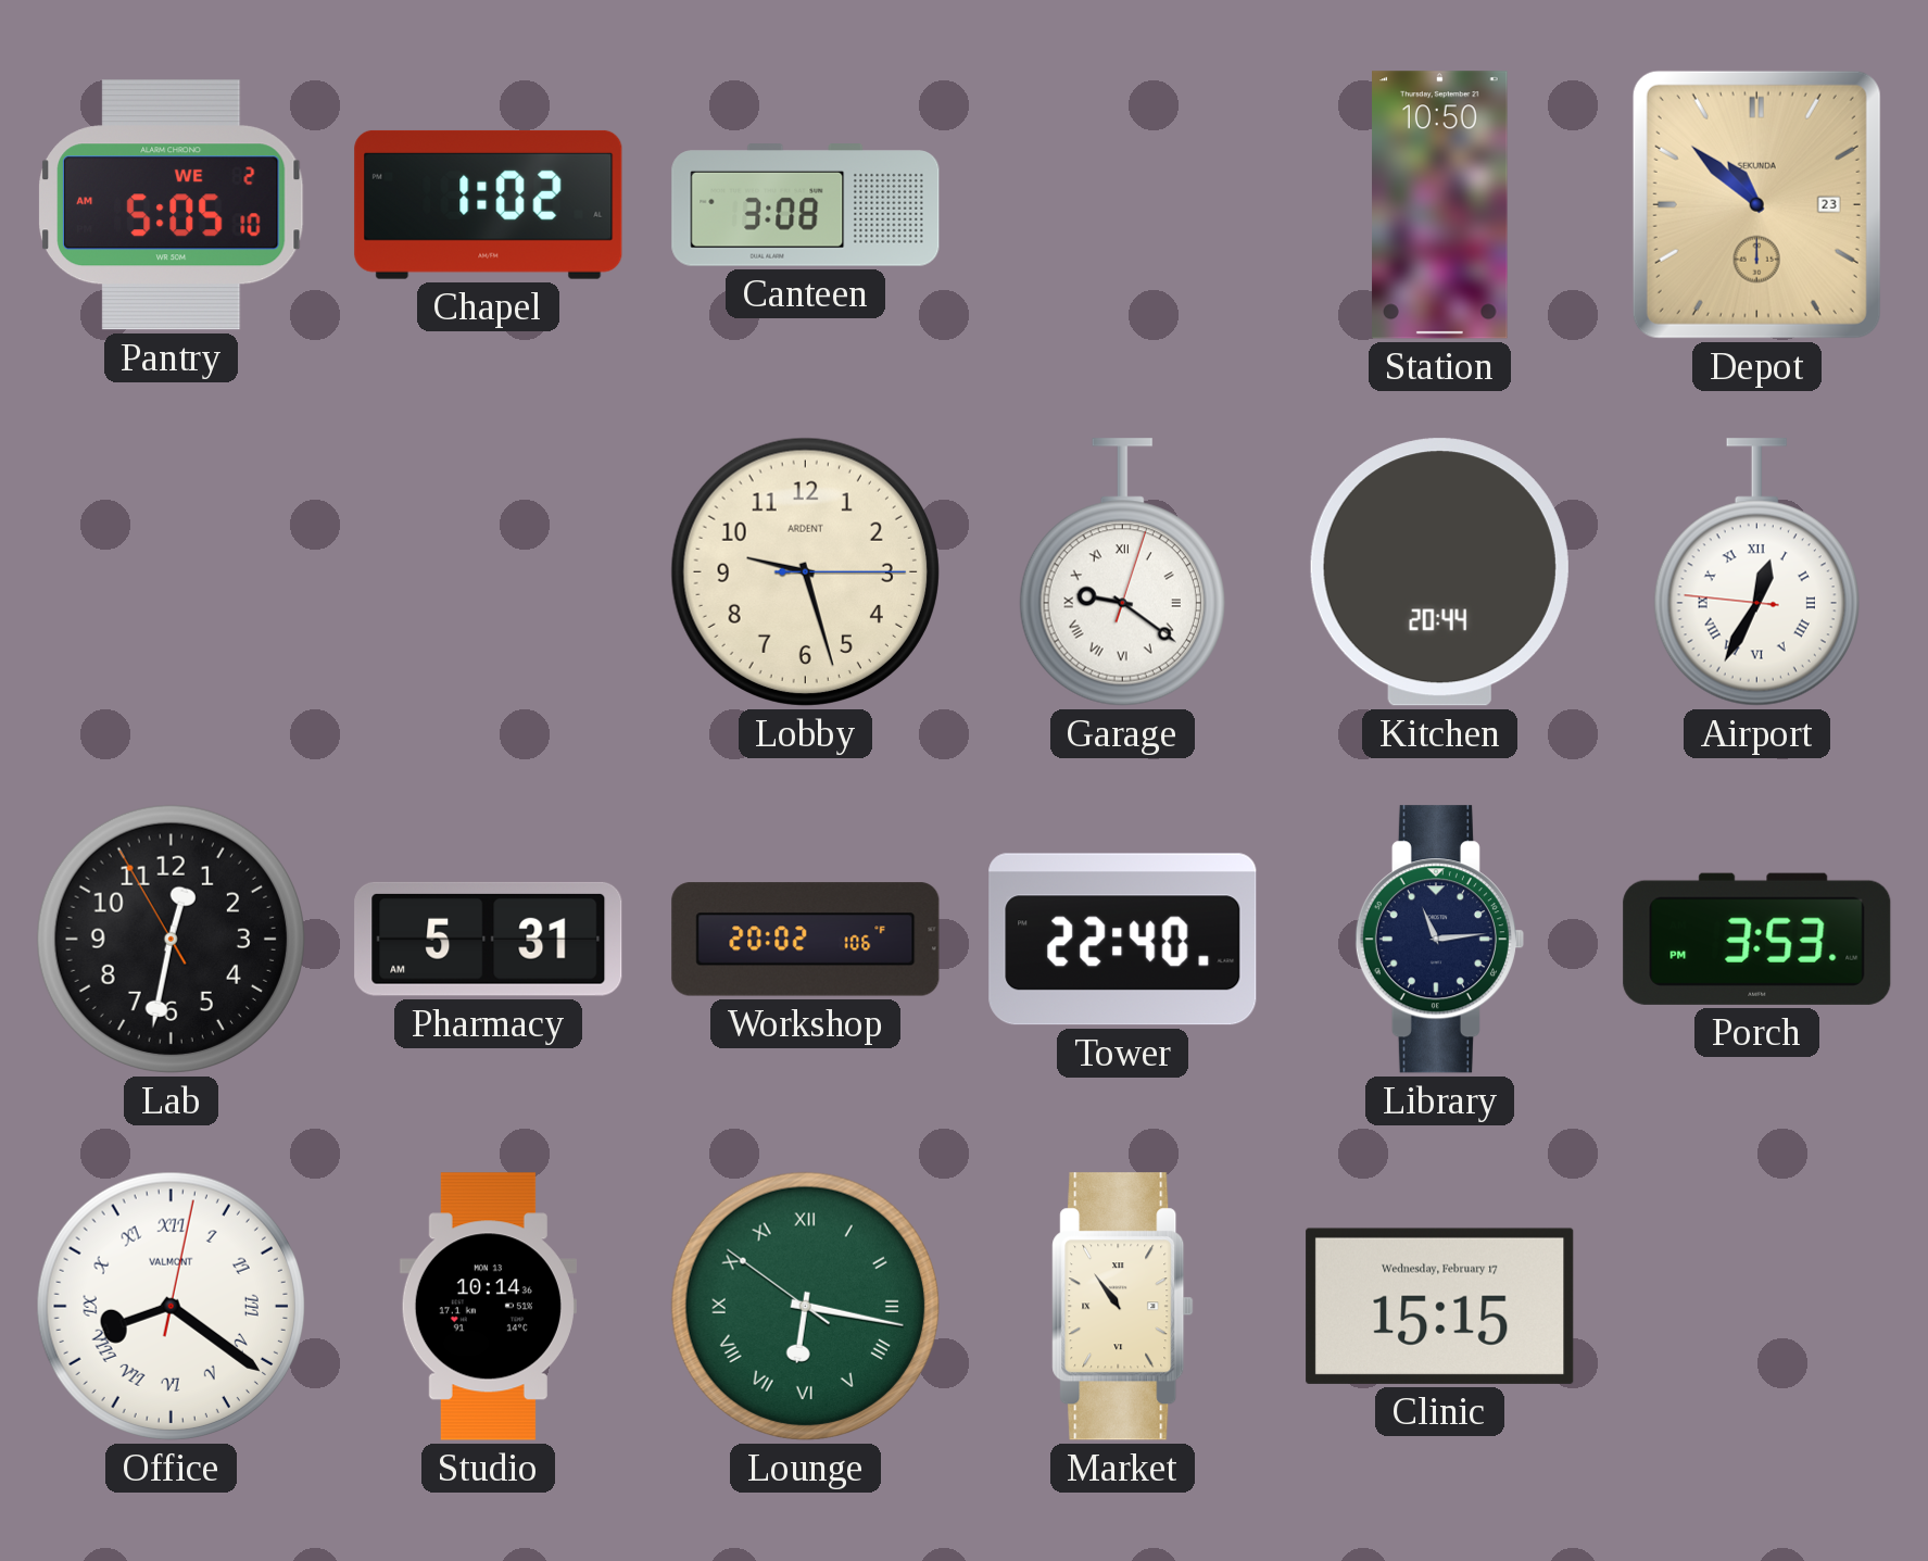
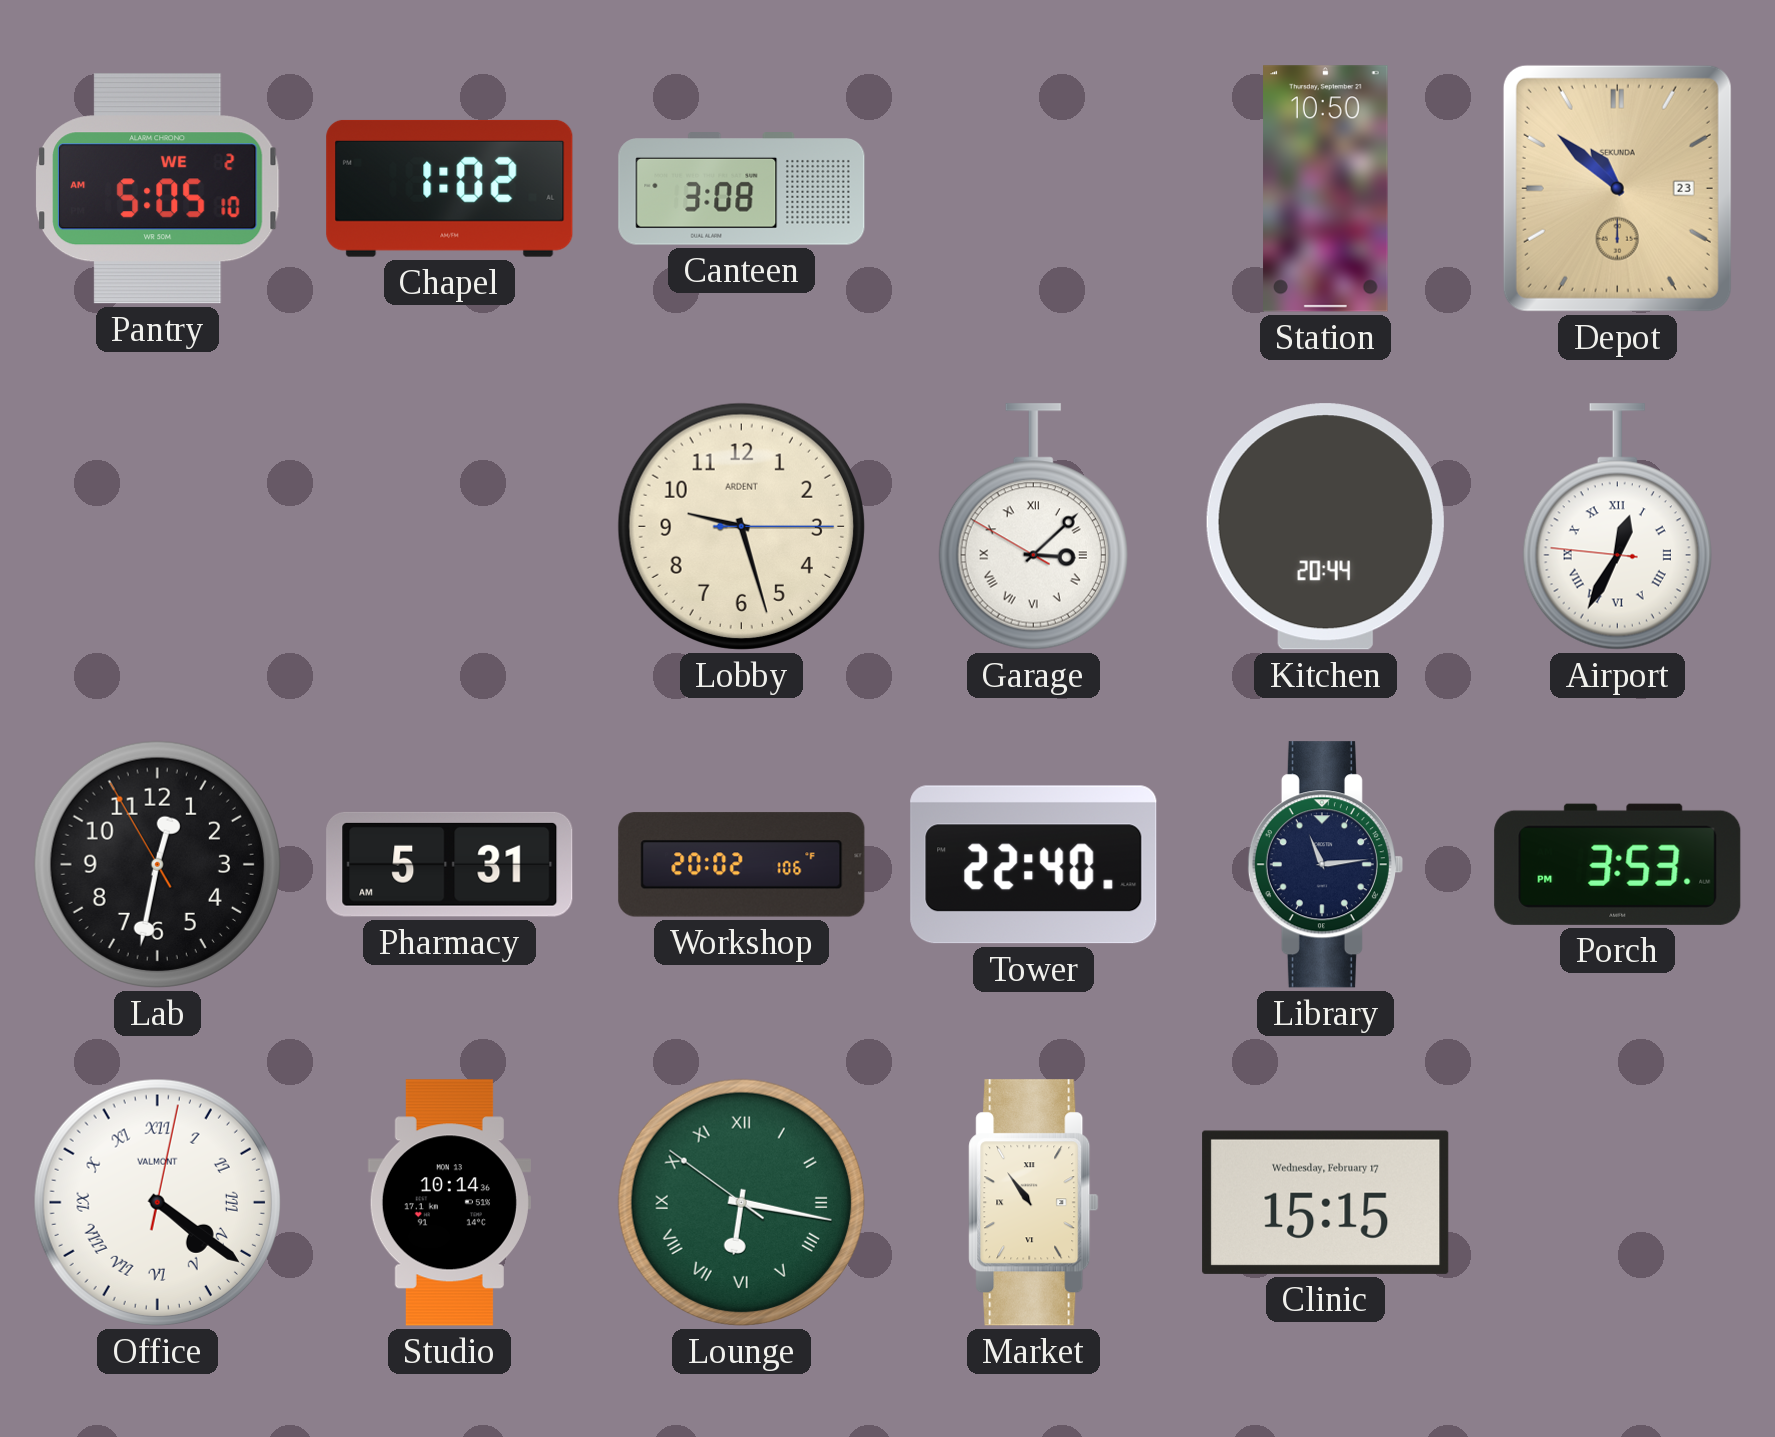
Garage: 9:21 -> 3:07
Office: 8:21 -> 4:21
